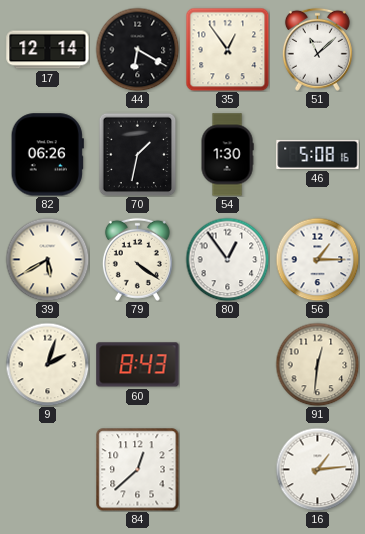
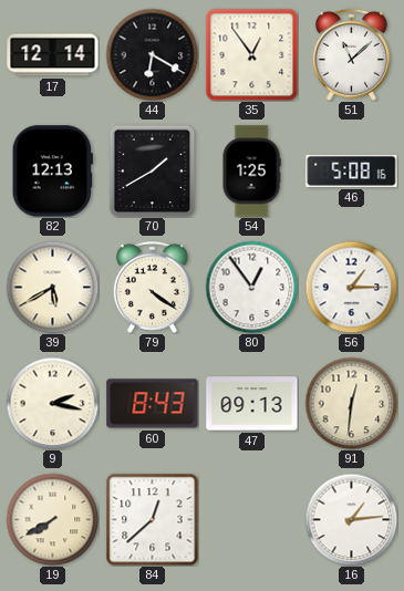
82: 06:26 -> 12:13
70: 1:32 -> 1:40
54: 1:30 -> 1:25
9: 2:03 -> 2:17
47: none -> 09:13
19: none -> 7:40
